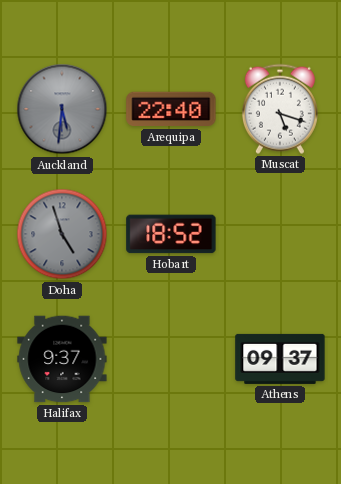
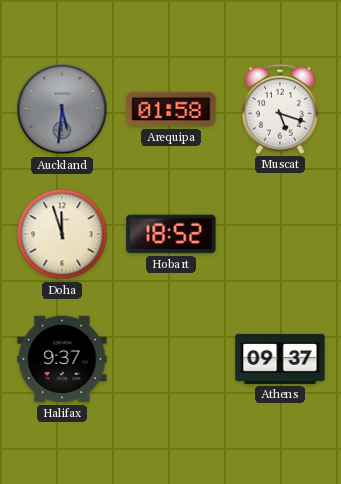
Arequipa: 22:40 -> 01:58
Doha: 4:57 -> 11:57
Doha dial: grey -> cream
